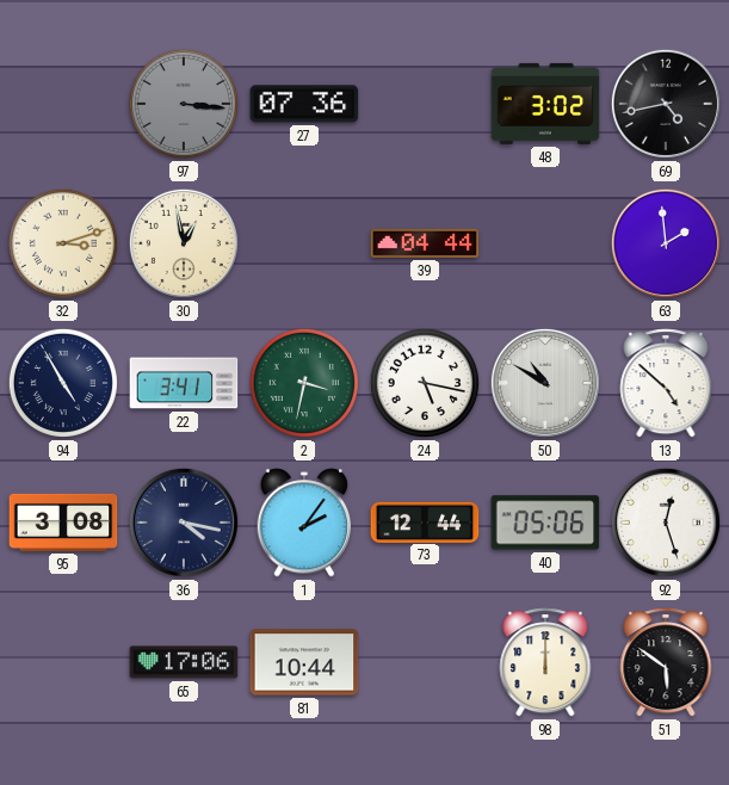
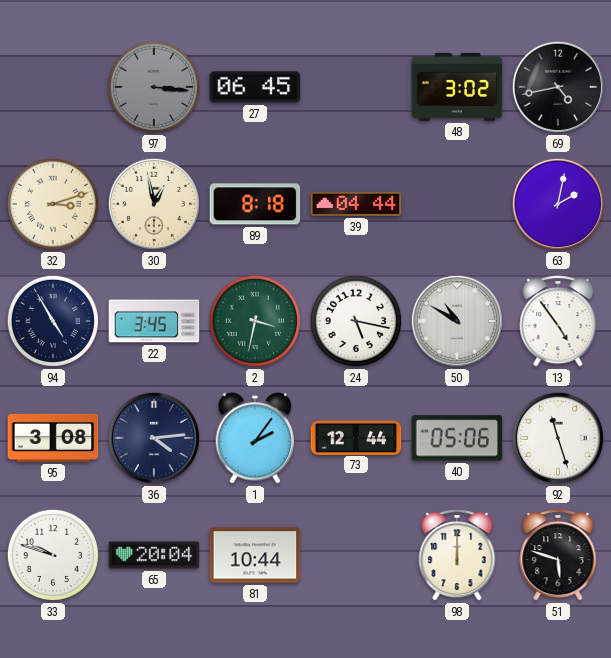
27: 07:36 -> 06:45
89: none -> 8:18
63: 1:59 -> 2:02
22: 3:41 -> 3:45
13: 4:52 -> 4:54
36: 4:17 -> 4:14
92: 12:27 -> 11:27
33: none -> 9:48
65: 17:06 -> 20:04
51: 5:51 -> 5:48
